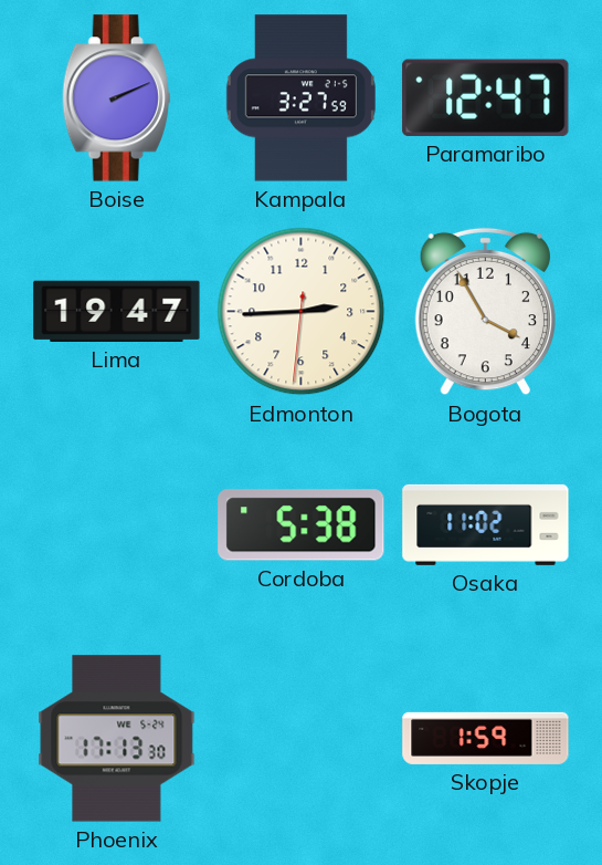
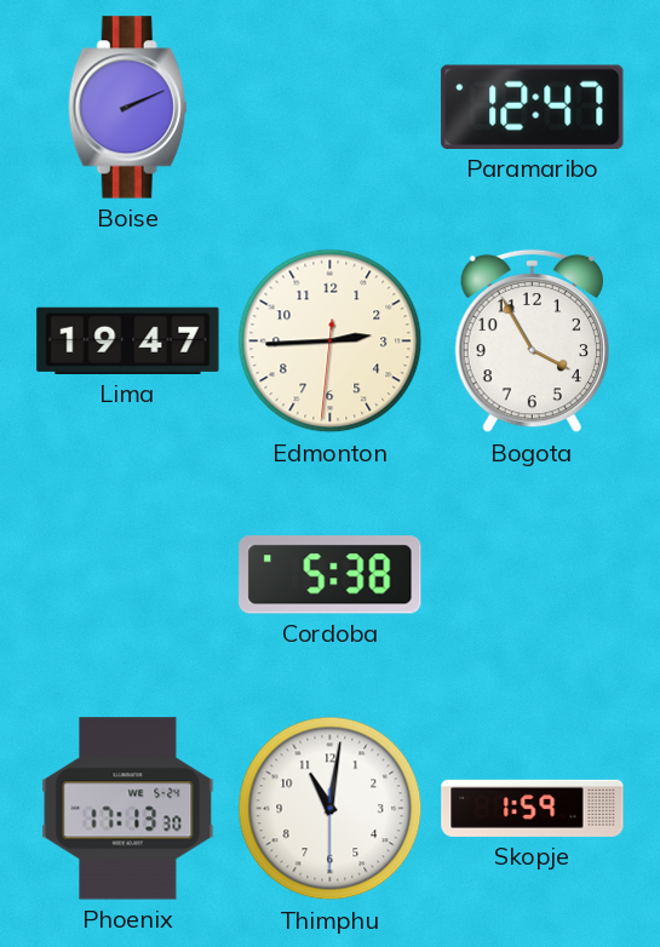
Kampala: 3:27 -> none
Osaka: 11:02 -> none
Thimphu: none -> 11:01
